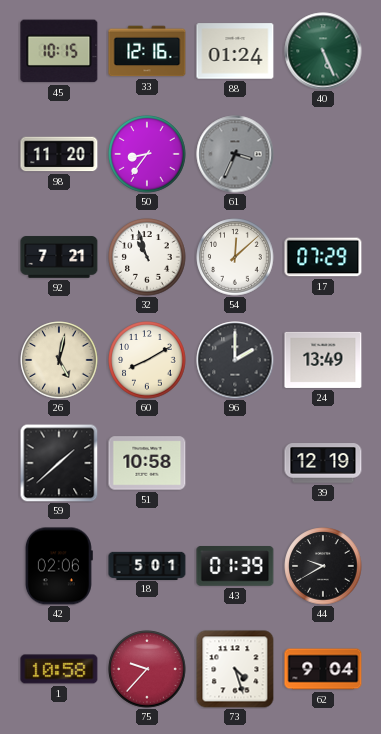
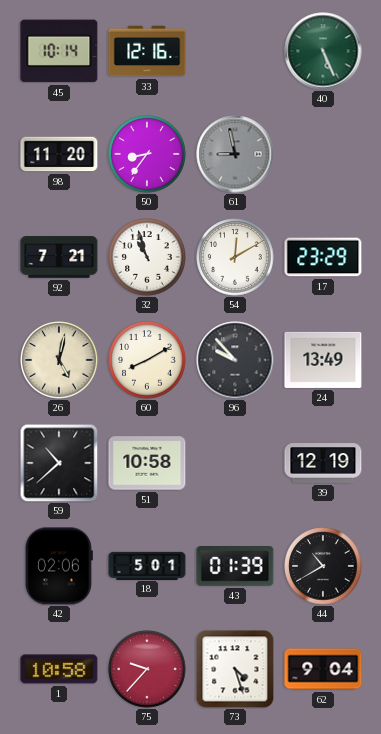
45: 10:15 -> 10:14
88: 01:24 -> none
61: 3:34 -> 8:58
54: 12:08 -> 12:10
17: 07:29 -> 23:29
96: 2:00 -> 9:53
59: 1:38 -> 10:38
44: 9:40 -> 10:40
